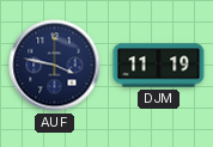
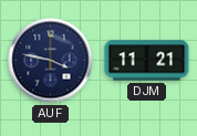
DJM: 11:19 -> 11:21
